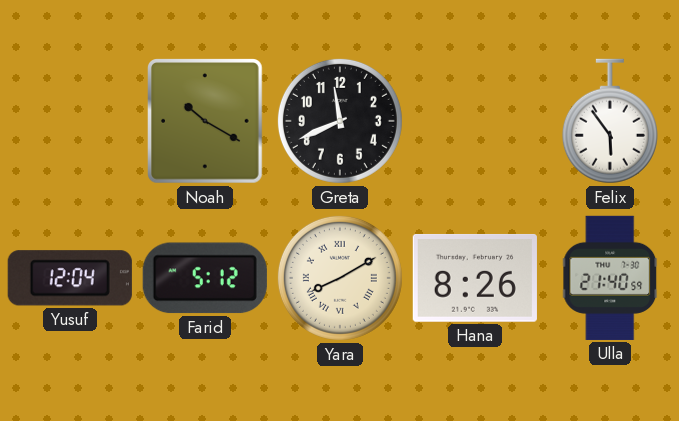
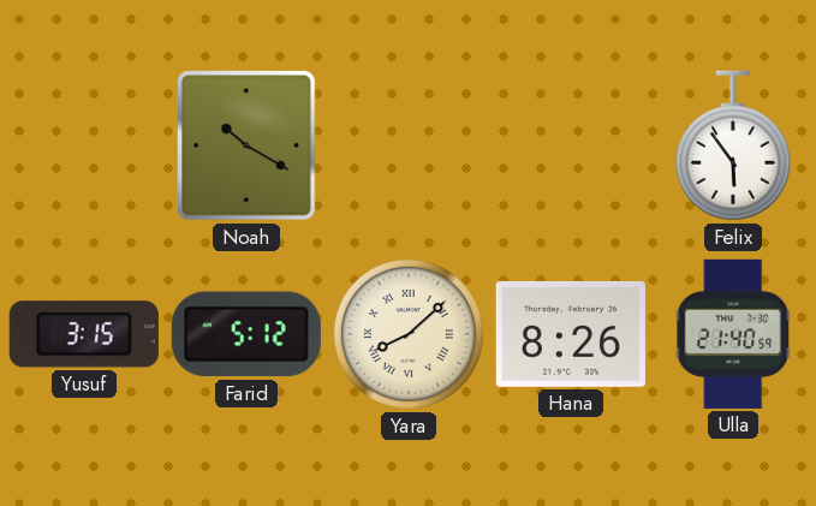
Greta: 11:41 -> none
Yusuf: 12:04 -> 3:15
Yara: 8:10 -> 8:08
